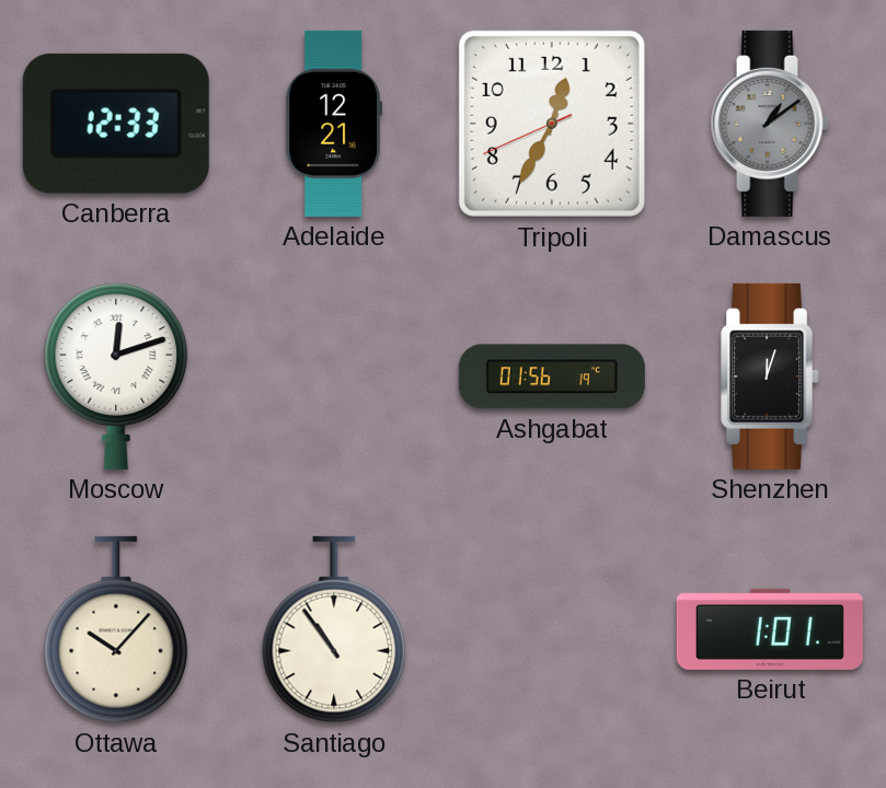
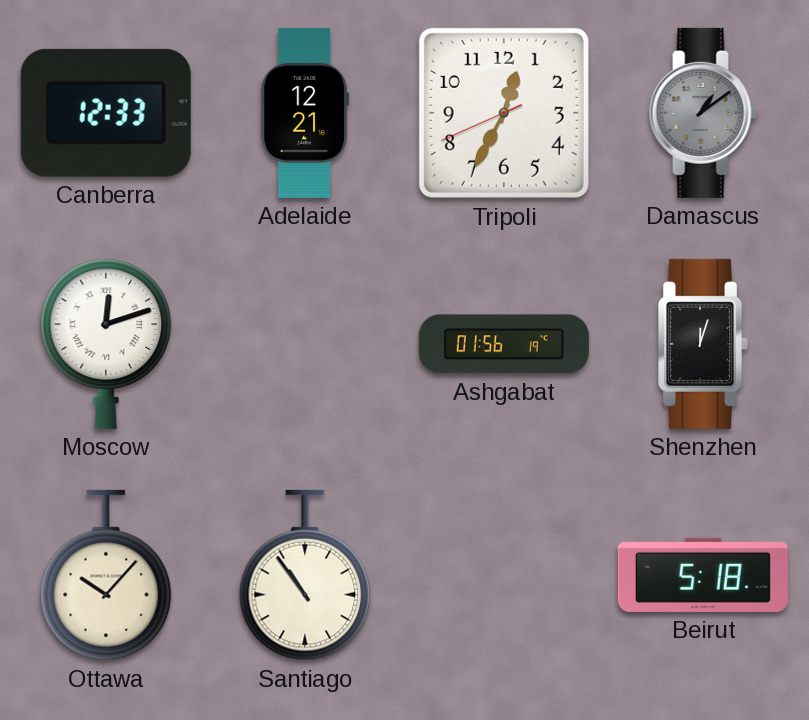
Beirut: 1:01 -> 5:18
